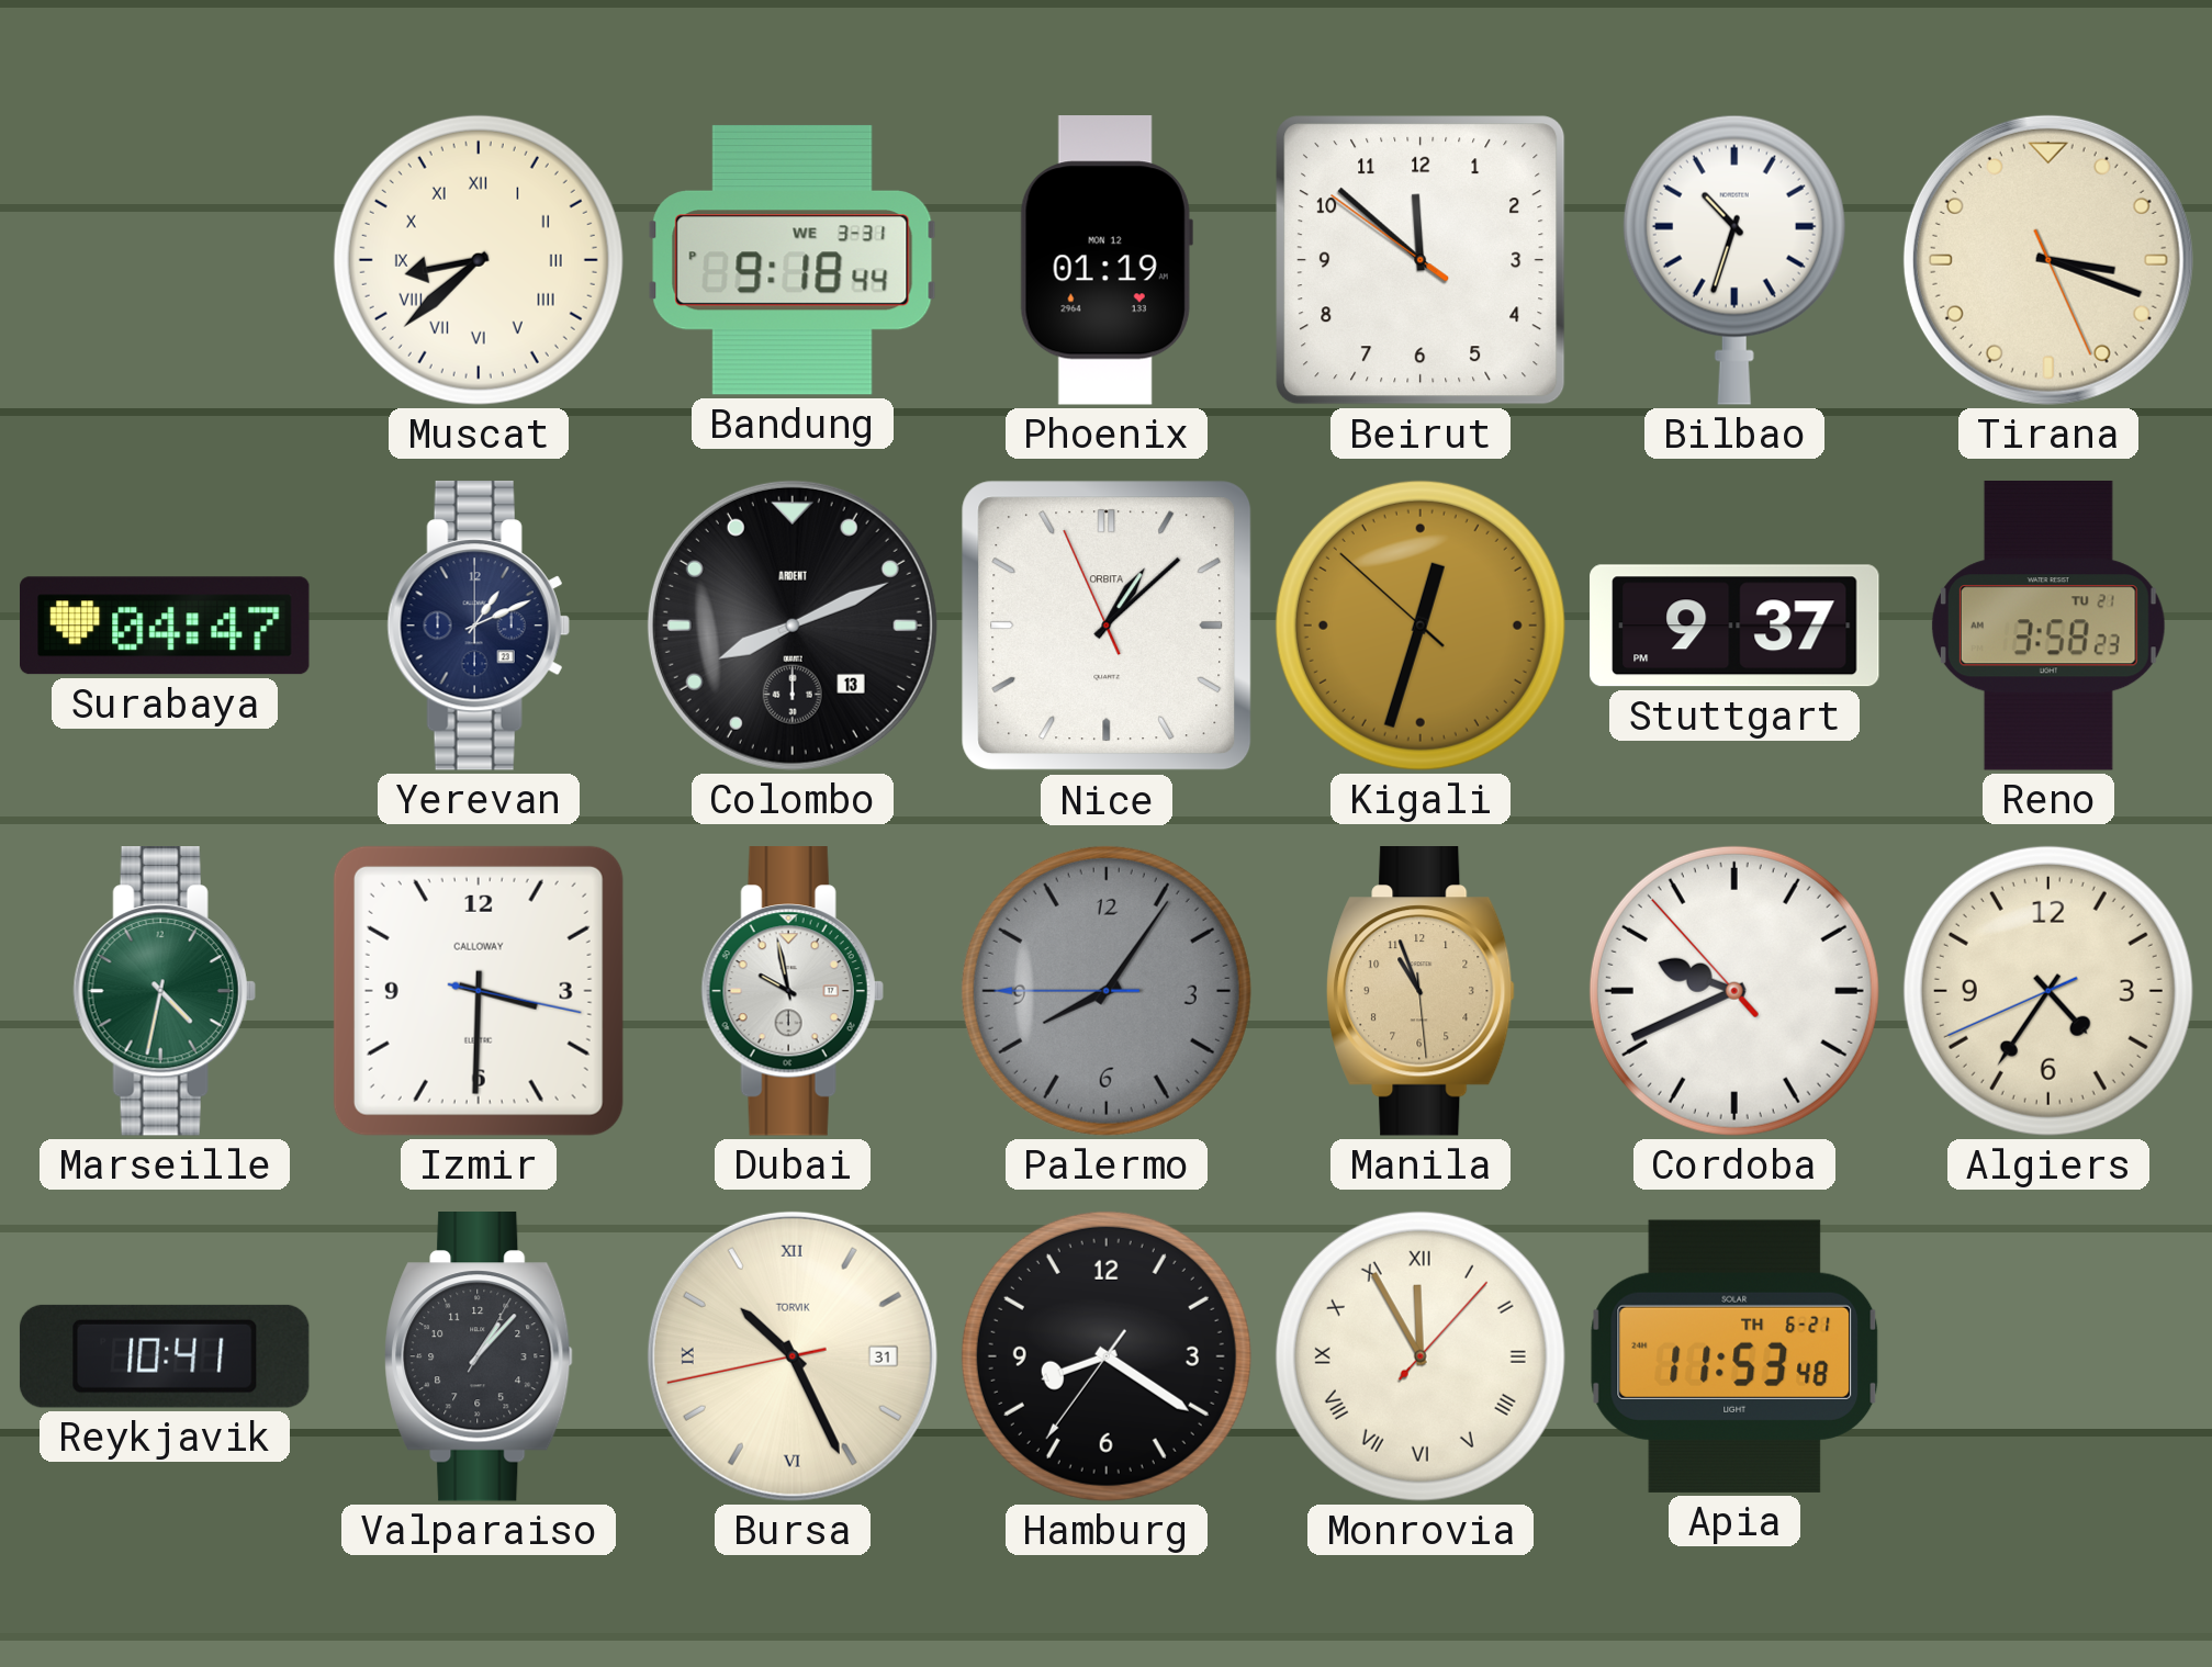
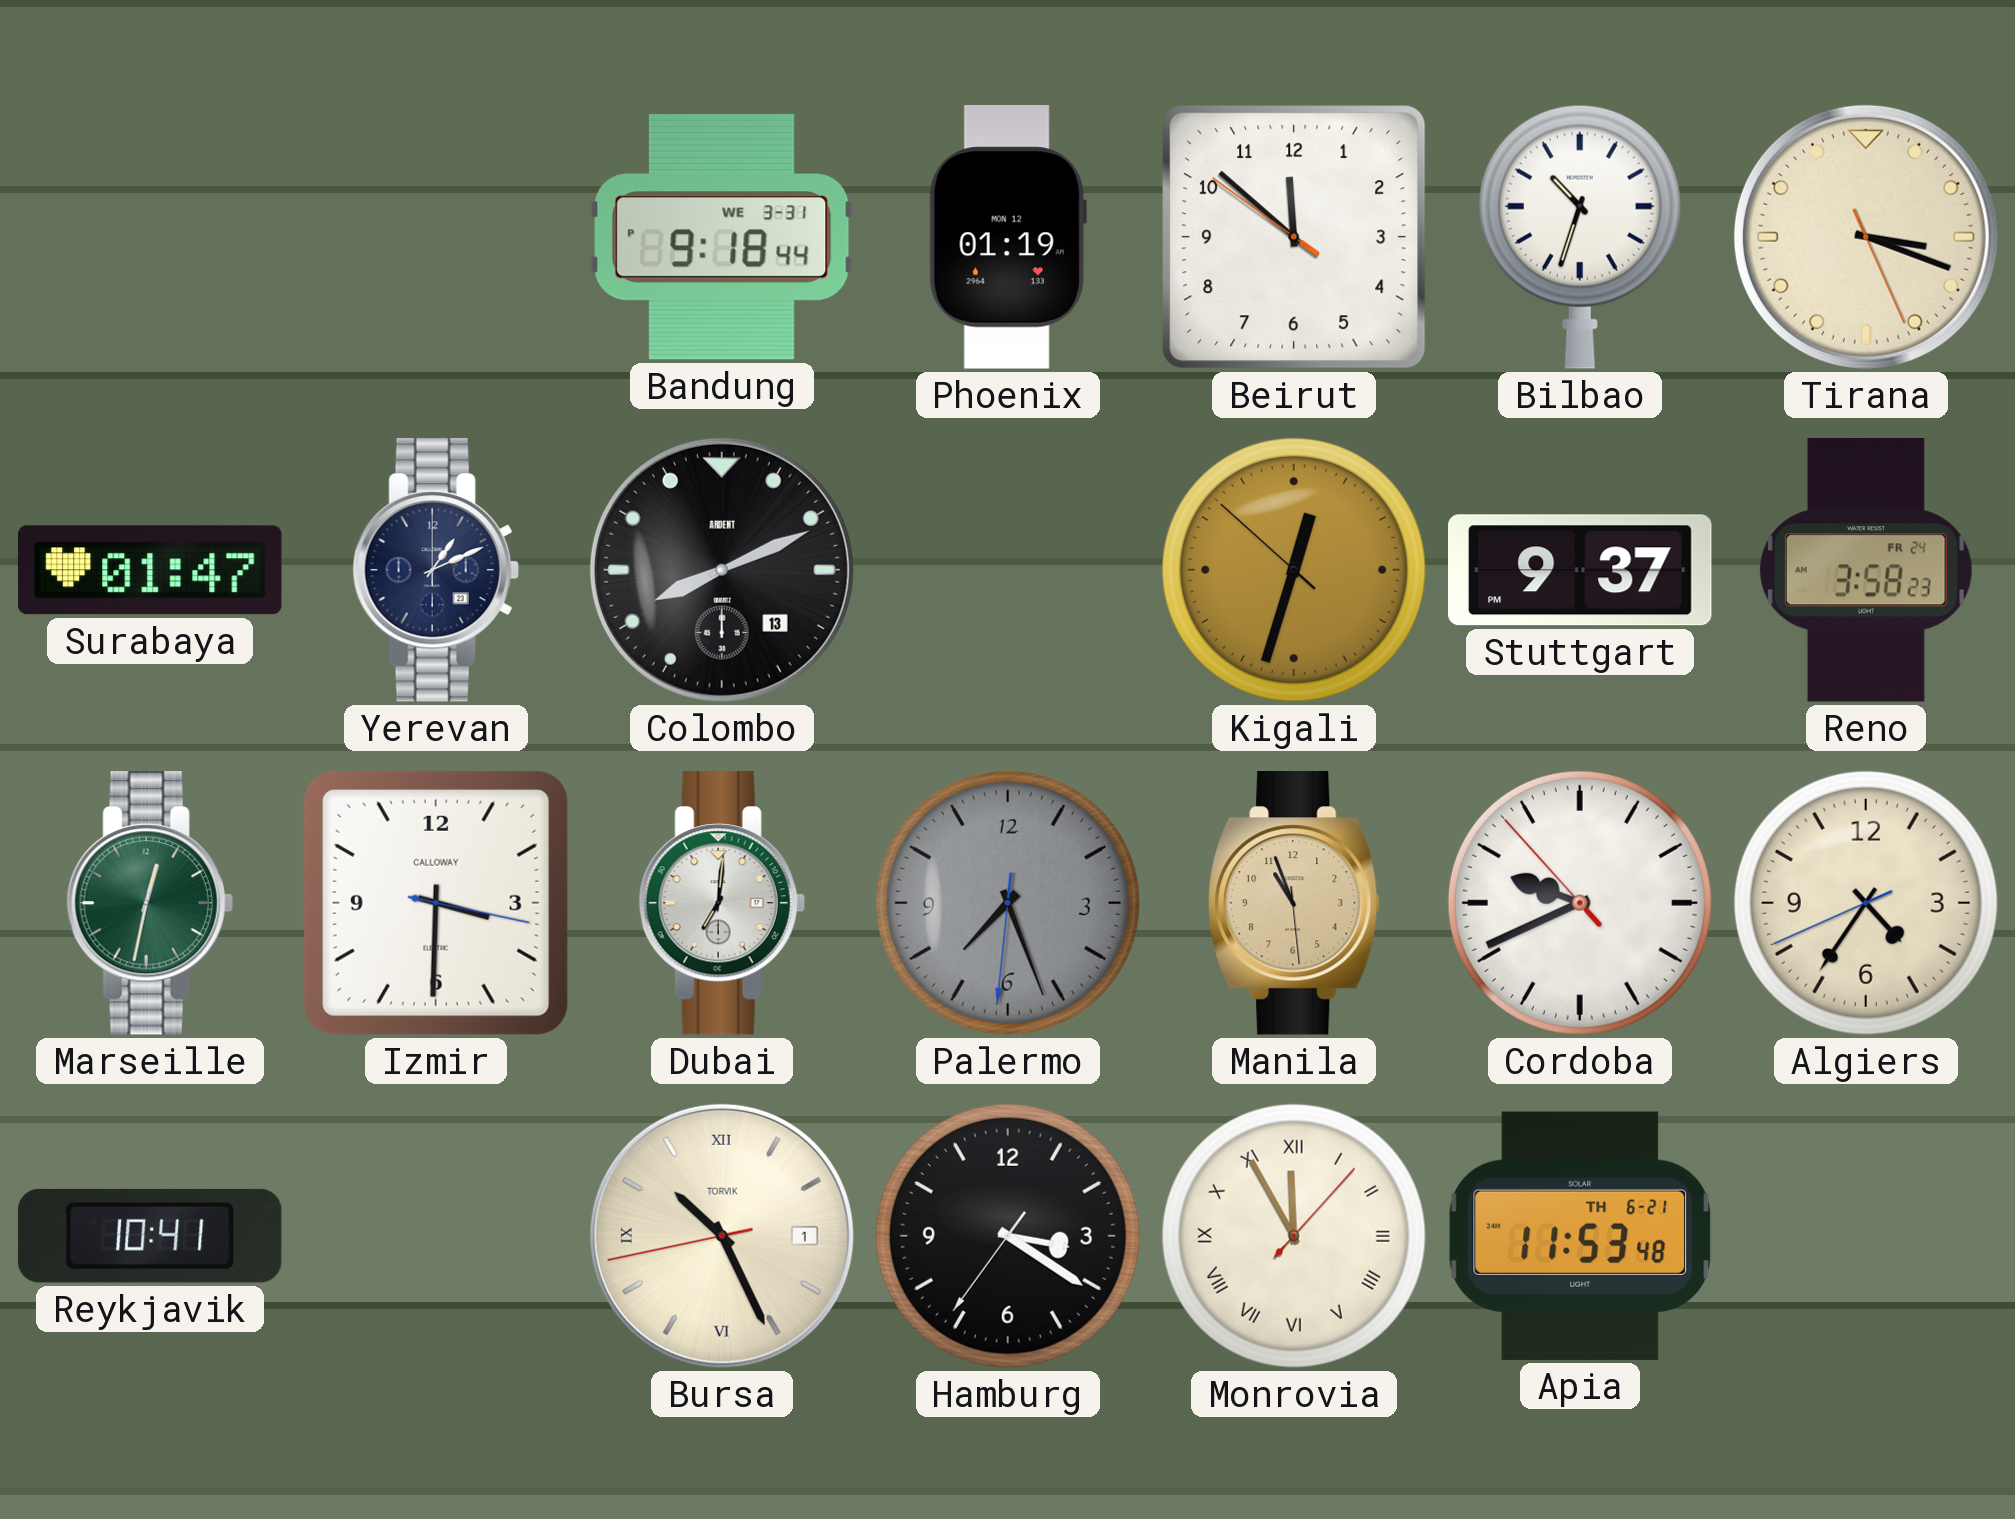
Muscat: 8:38 -> none
Surabaya: 04:47 -> 01:47
Nice: 1:07 -> none
Reno date: TU 21 -> FR 24
Marseille: 4:32 -> 12:32
Dubai: 9:58 -> 7:01
Palermo: 8:05 -> 7:26
Valparaiso: 1:07 -> none
Bursa date: 31 -> 1
Hamburg: 8:20 -> 3:20
